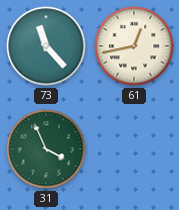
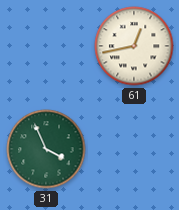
73: 11:23 -> none
